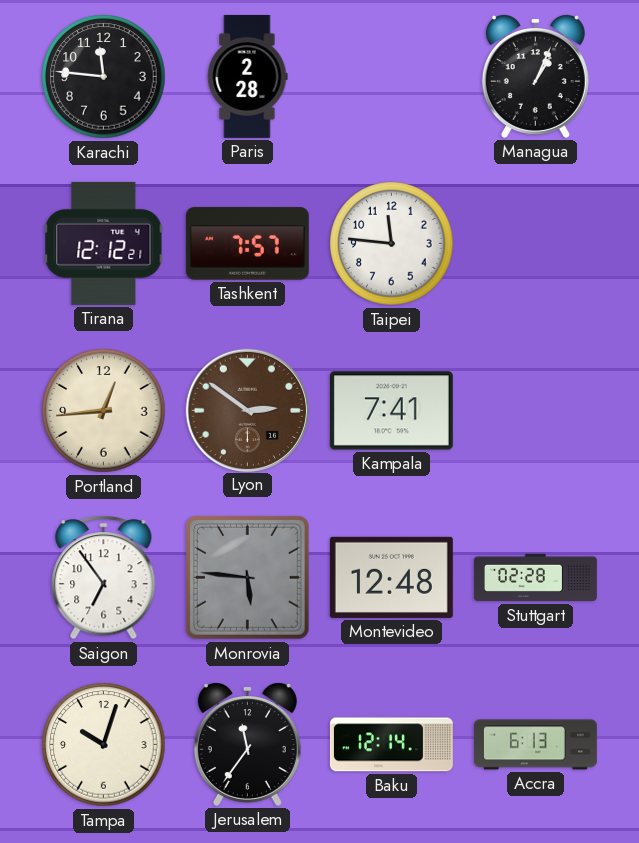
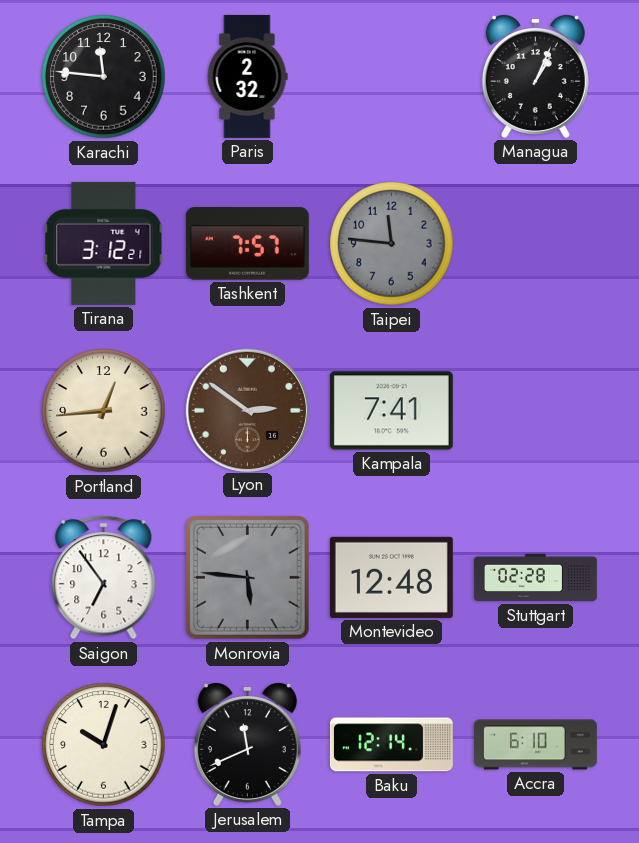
Paris: 2:28 -> 2:32
Tirana: 12:12 -> 3:12
Taipei dial: white -> grey
Jerusalem: 11:36 -> 11:41
Accra: 6:13 -> 6:10
